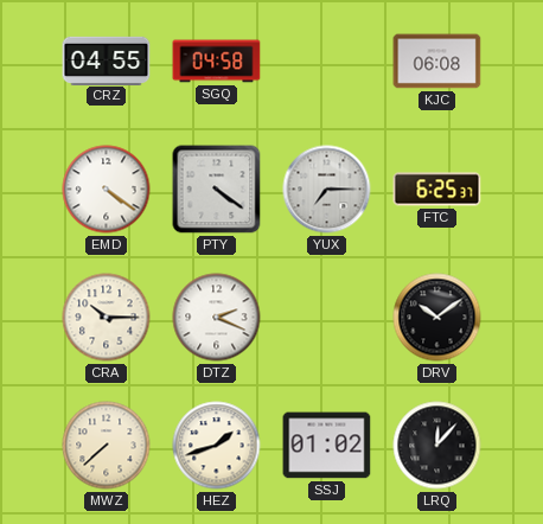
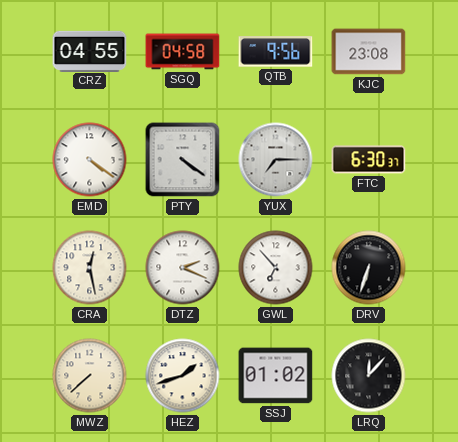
QTB: none -> 9:56
KJC: 06:08 -> 23:08
FTC: 6:25 -> 6:30
CRA: 10:15 -> 12:28
GWL: none -> 6:53
DRV: 10:09 -> 6:33
